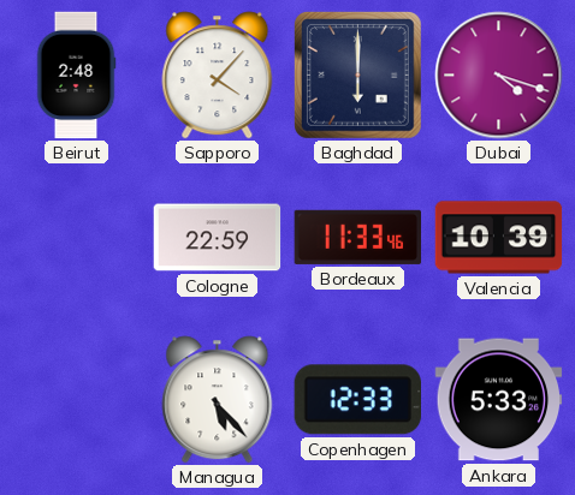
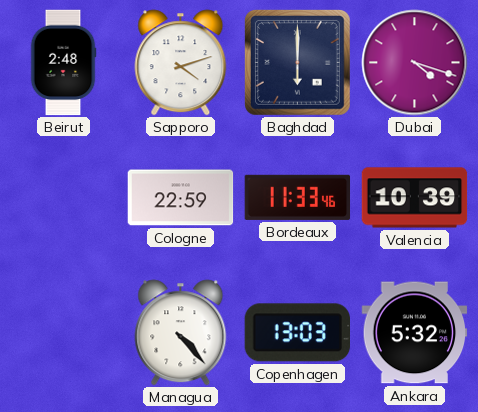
Sapporo: 4:07 -> 4:12
Managua: 5:23 -> 4:23
Copenhagen: 12:33 -> 13:03
Ankara: 5:33 -> 5:32
